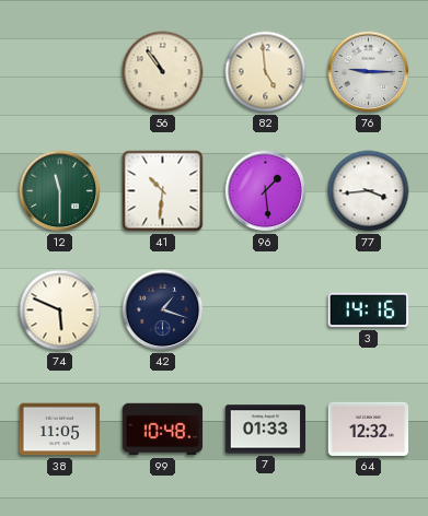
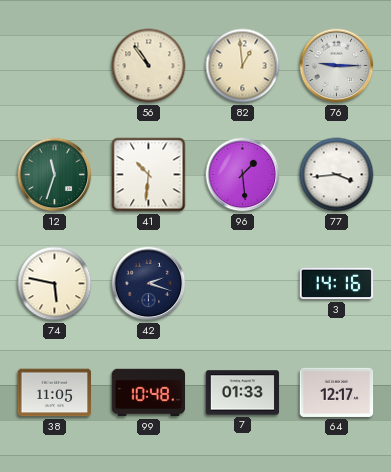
82: 4:59 -> 12:59
12: 11:30 -> 11:33
74: 5:49 -> 5:47
42: 1:18 -> 2:18
64: 12:32 -> 12:17
